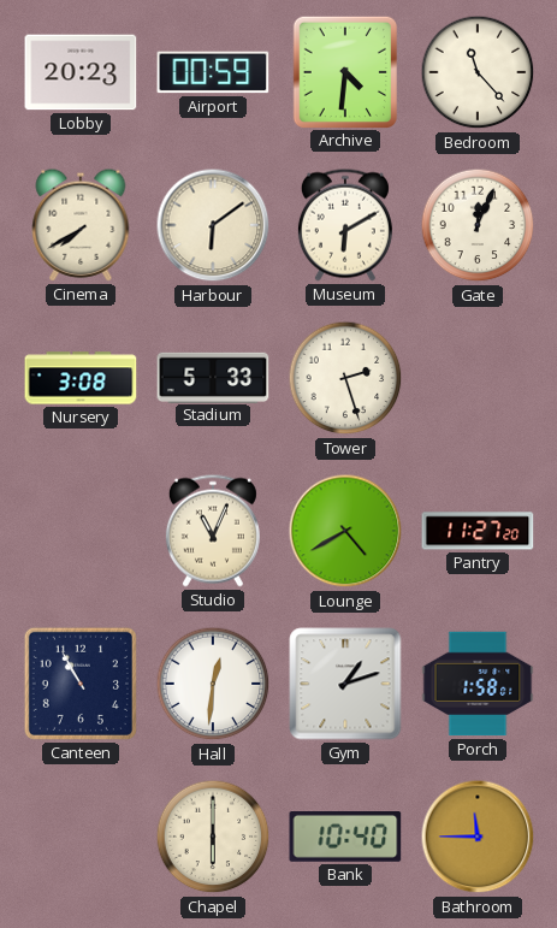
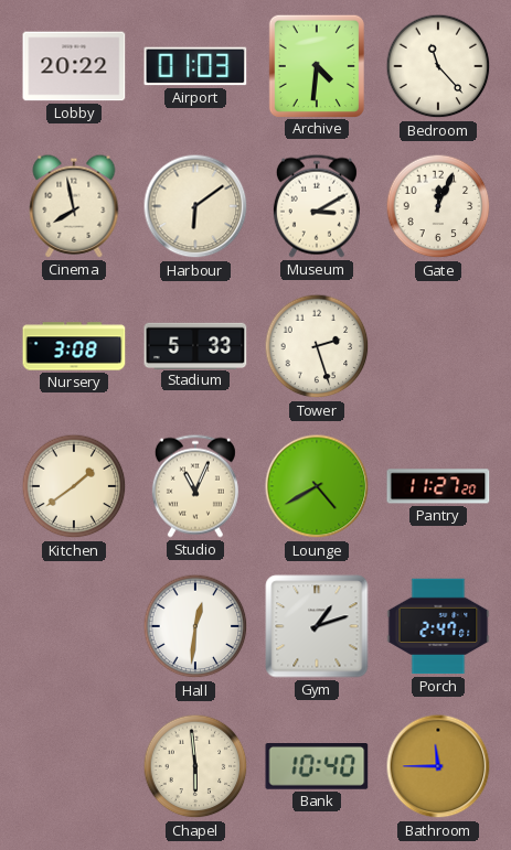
Lobby: 20:23 -> 20:22
Airport: 00:59 -> 01:03
Cinema: 7:40 -> 7:58
Museum: 6:10 -> 3:10
Kitchen: none -> 1:39
Canteen: 10:55 -> none
Porch: 1:58 -> 2:47
Chapel: 6:00 -> 5:59
